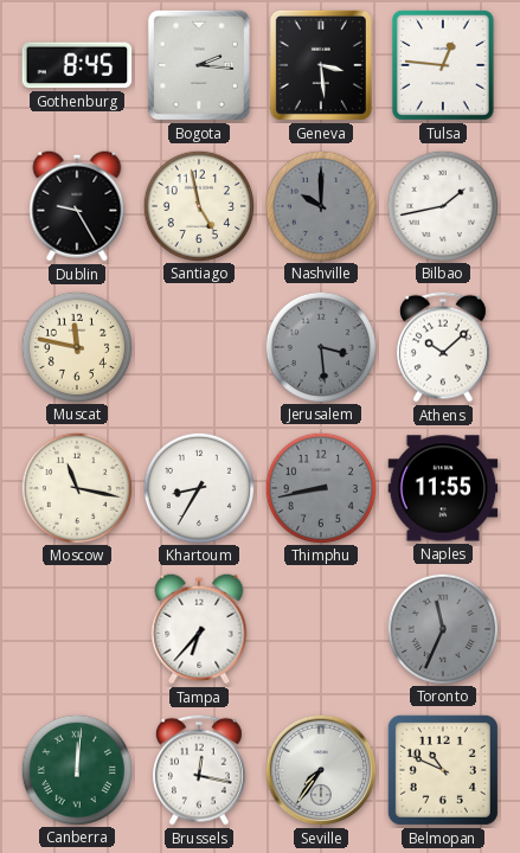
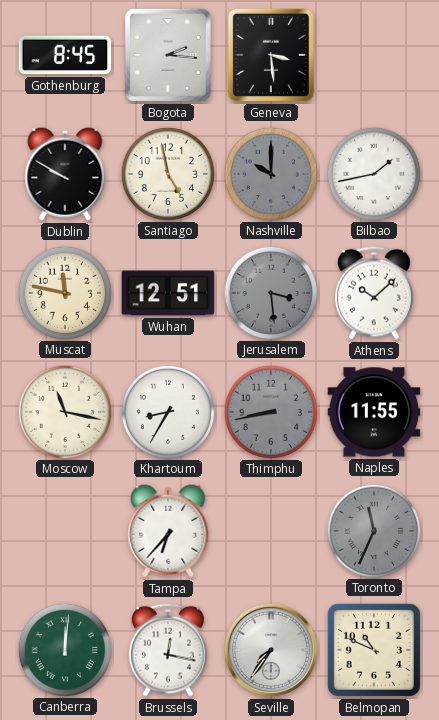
Tulsa: 12:46 -> none
Dublin: 9:25 -> 9:50
Wuhan: none -> 12:51
